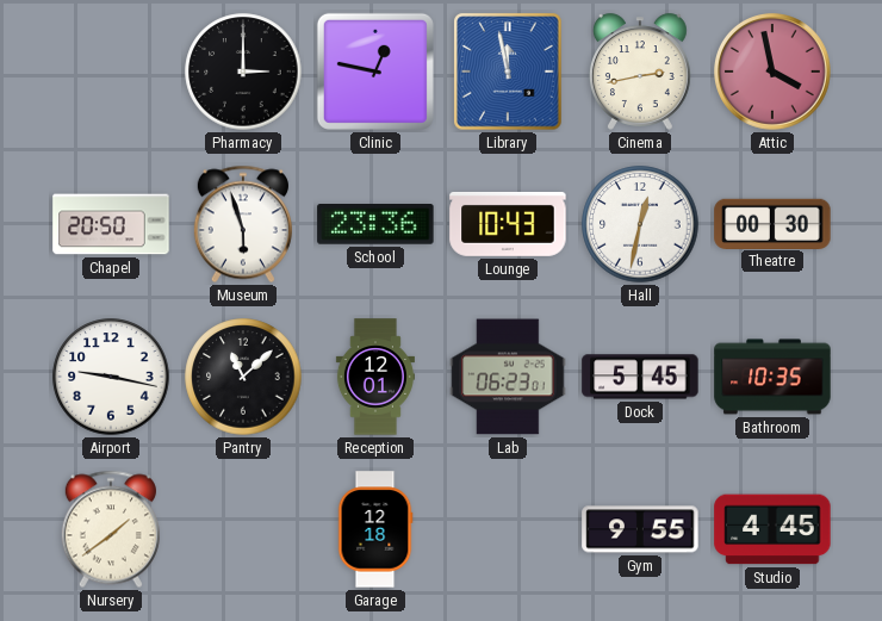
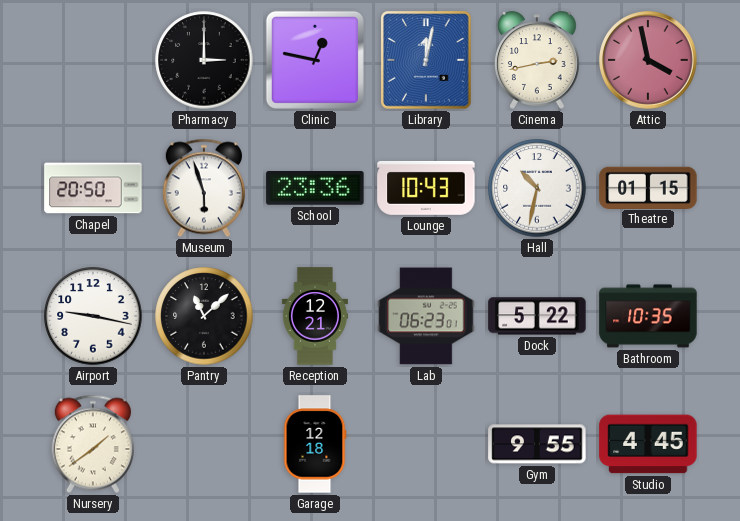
Library: 11:58 -> 12:02
Hall: 12:32 -> 10:32
Theatre: 00:30 -> 01:15
Reception: 12:01 -> 12:21
Dock: 5:45 -> 5:22
